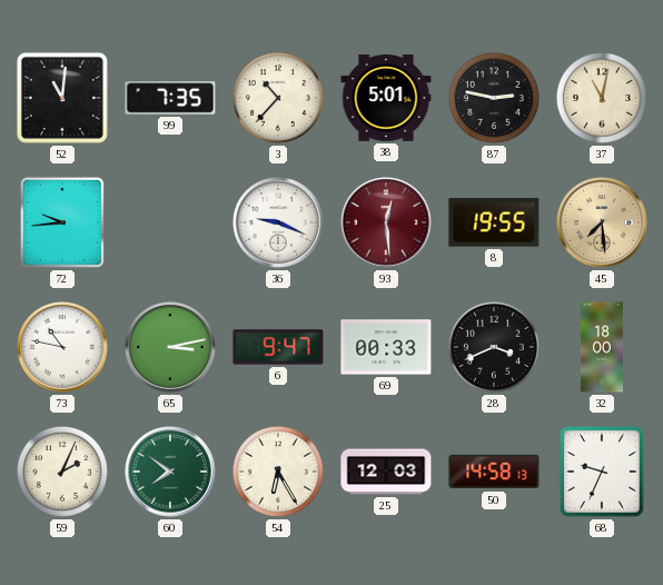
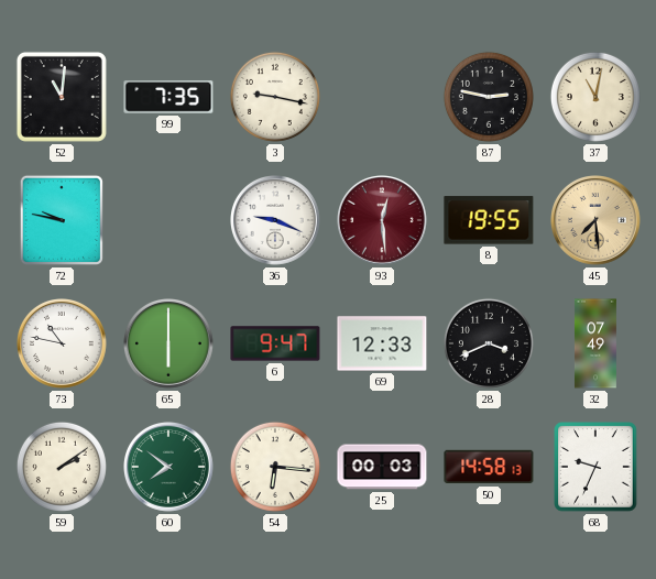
3: 10:37 -> 9:17
38: 5:01 -> none
72: 9:44 -> 9:47
65: 3:13 -> 6:00
69: 00:33 -> 12:33
32: 18:00 -> 07:49
59: 2:04 -> 2:09
54: 6:25 -> 6:16
25: 12:03 -> 00:03
